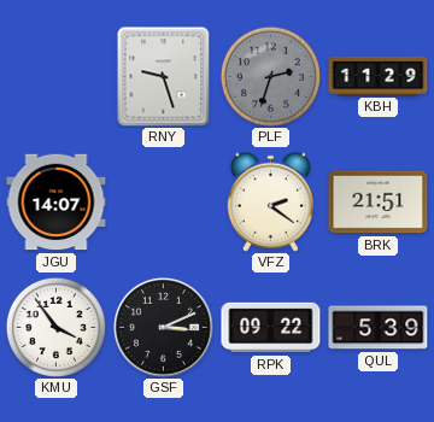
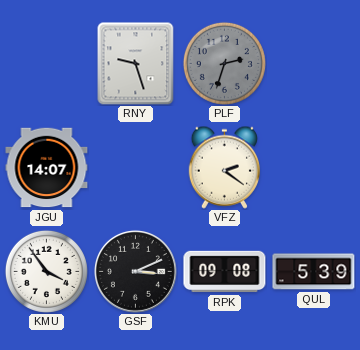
KBH: 11:29 -> none
BRK: 21:51 -> none
RPK: 09:22 -> 09:08
